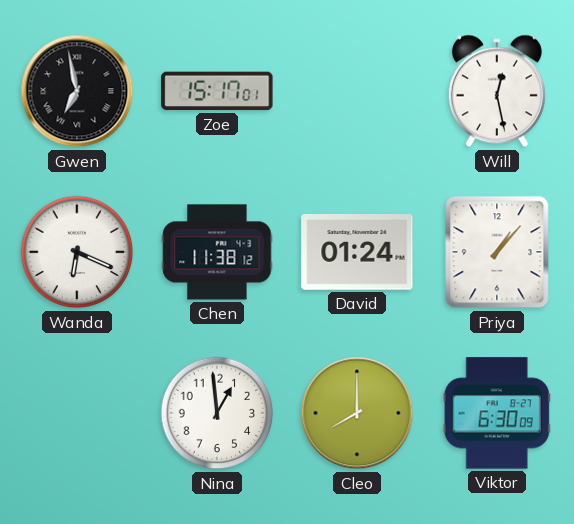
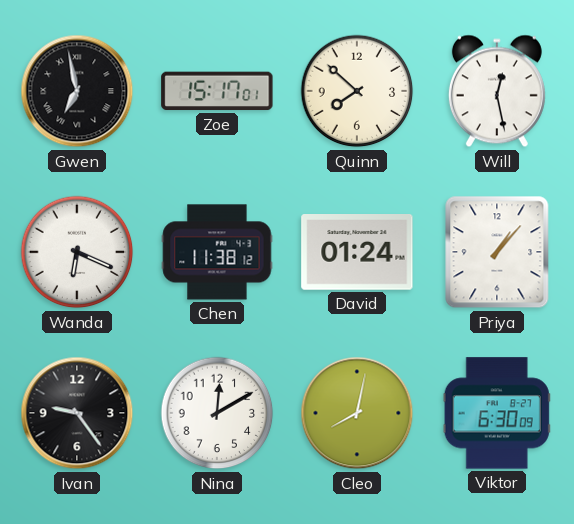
Quinn: none -> 7:52
Ivan: none -> 9:24
Nina: 12:59 -> 12:10
Cleo: 8:00 -> 8:02
